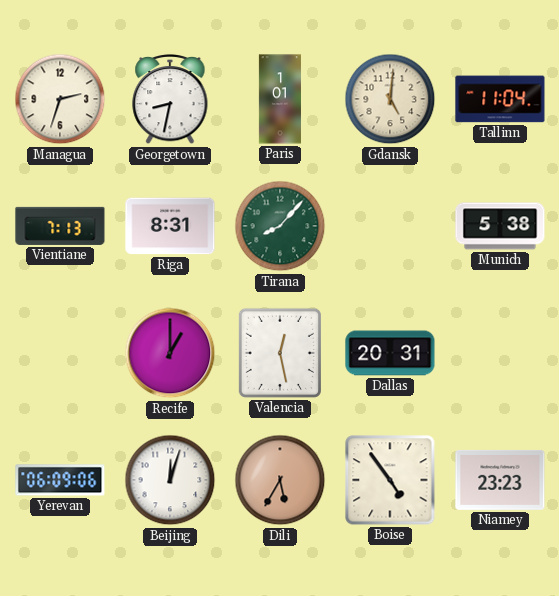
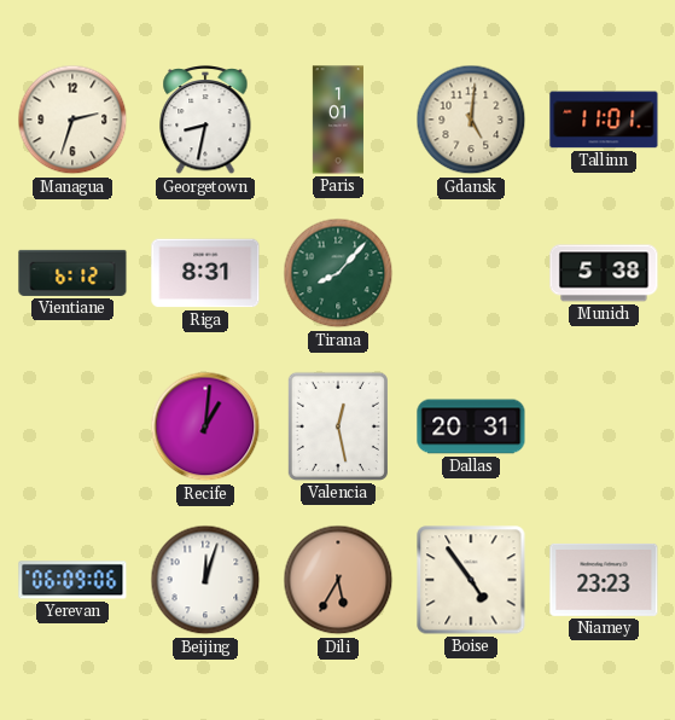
Tallinn: 11:04 -> 11:01
Vientiane: 7:13 -> 6:12
Recife: 1:00 -> 1:01
